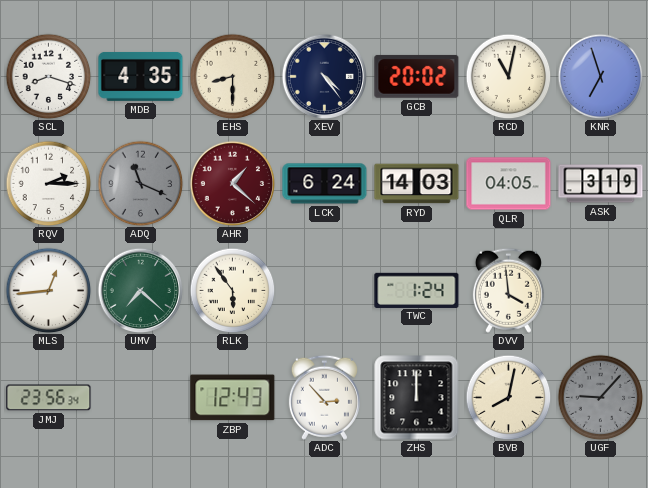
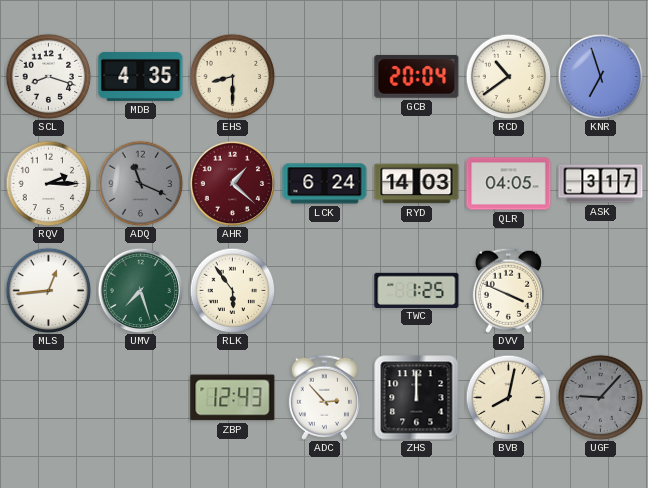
XEV: 4:24 -> none
GCB: 20:02 -> 20:04
RCD: 11:02 -> 10:39
ASK: 3:19 -> 3:17
UMV: 7:22 -> 7:27
TWC: 1:24 -> 1:25
DVV: 3:59 -> 3:49
JMJ: 23:56 -> none
